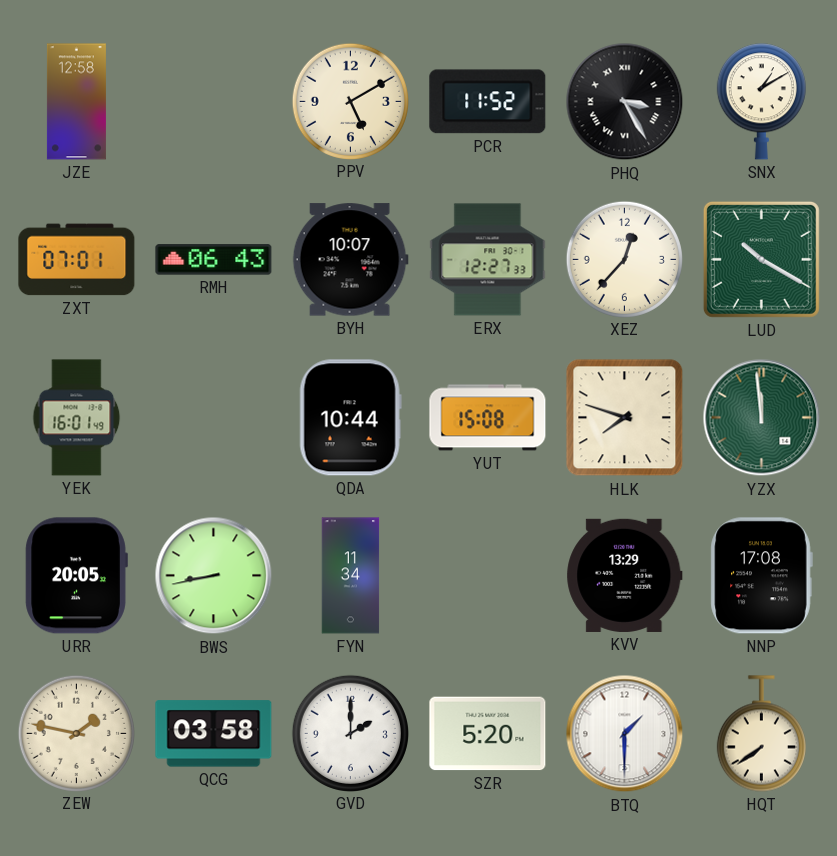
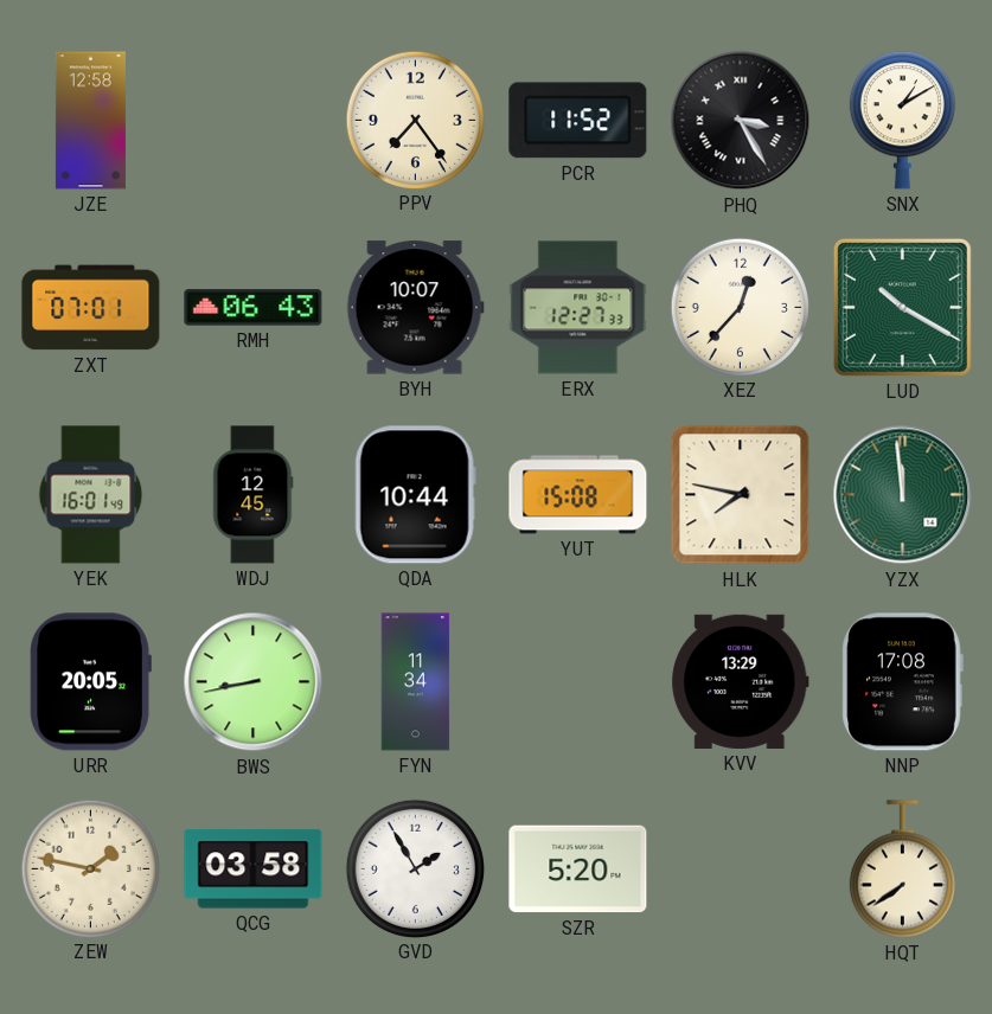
PPV: 5:10 -> 7:24
WDJ: none -> 12:45
HLK: 7:48 -> 7:47
GVD: 2:00 -> 1:55
BTQ: 1:30 -> none
